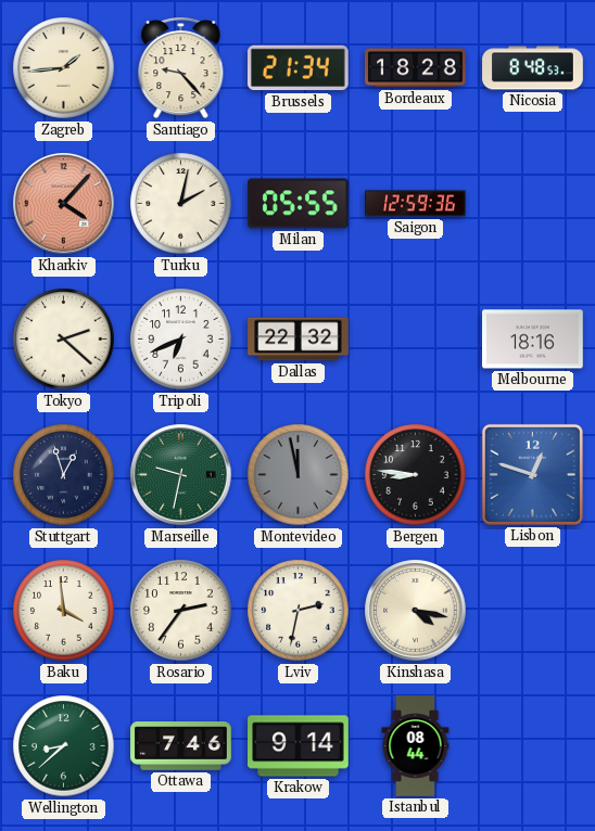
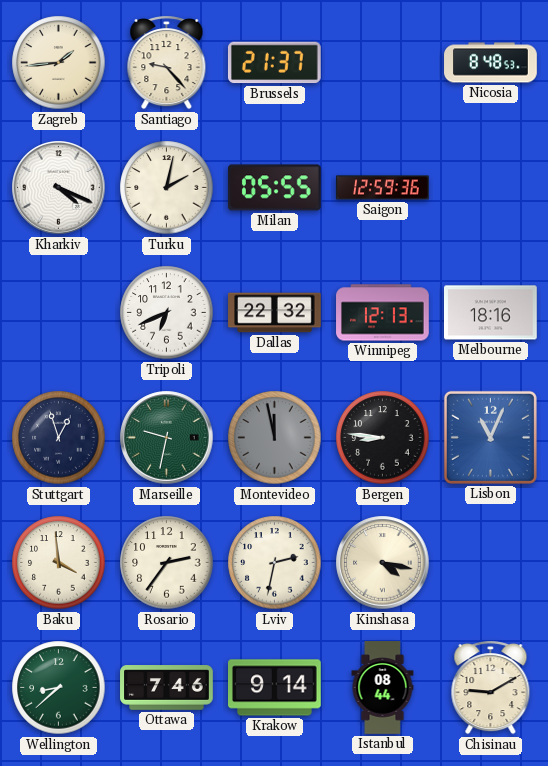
Brussels: 21:34 -> 21:37
Bordeaux: 18:28 -> none
Kharkiv: 4:07 -> 4:19
Kharkiv dial: salmon -> white
Tokyo: 2:22 -> none
Winnipeg: none -> 12:13
Lisbon: 12:48 -> 11:04
Chisinau: none -> 9:10
